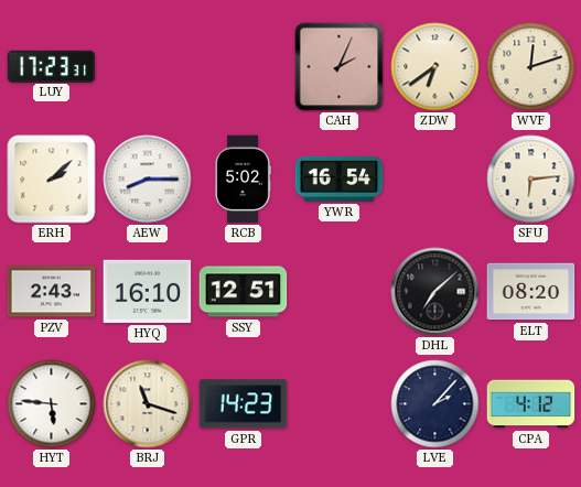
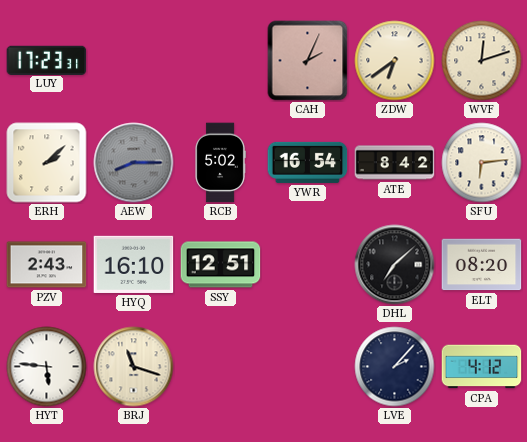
AEW dial: white -> grey
ATE: none -> 8:42
GPR: 14:23 -> none
